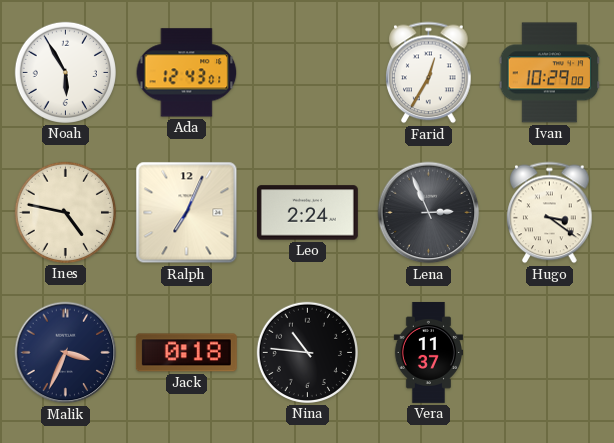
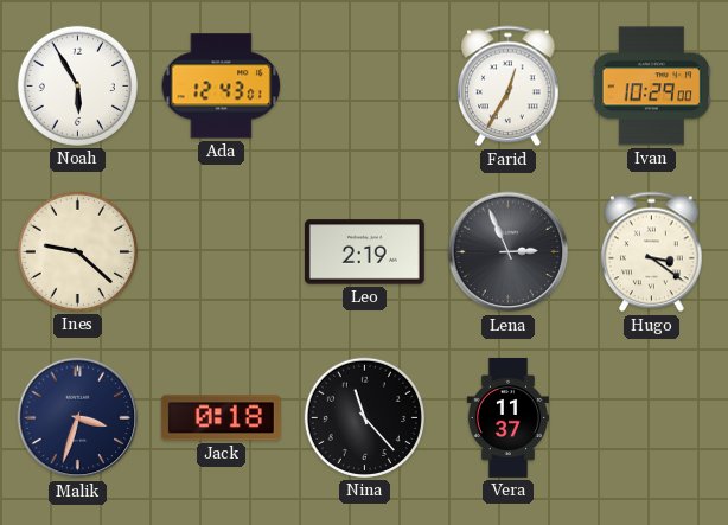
Ines: 4:47 -> 9:22
Ralph: 7:04 -> none
Leo: 2:24 -> 2:19
Malik: 3:34 -> 3:33
Nina: 10:46 -> 11:23
